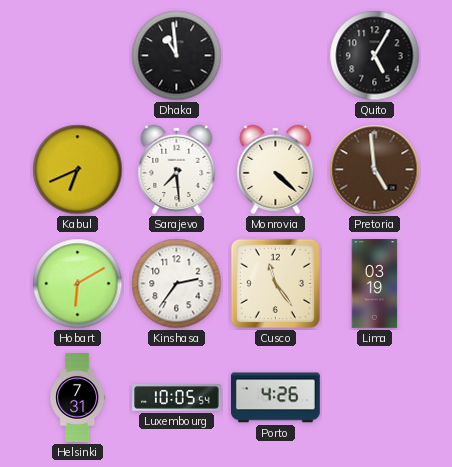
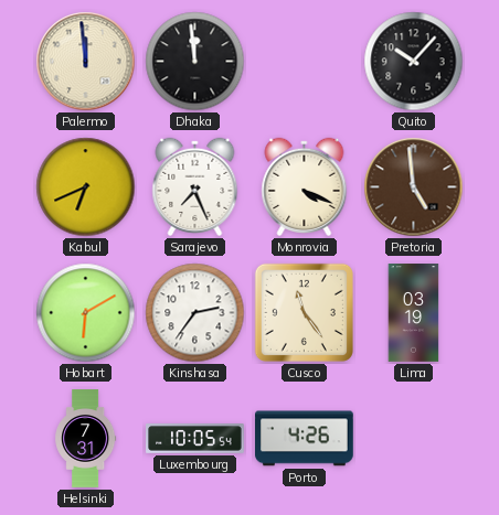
Palermo: none -> 11:59
Dhaka: 10:59 -> 11:59
Quito: 5:05 -> 10:07
Sarajevo: 7:29 -> 7:26
Monrovia: 4:22 -> 4:19
